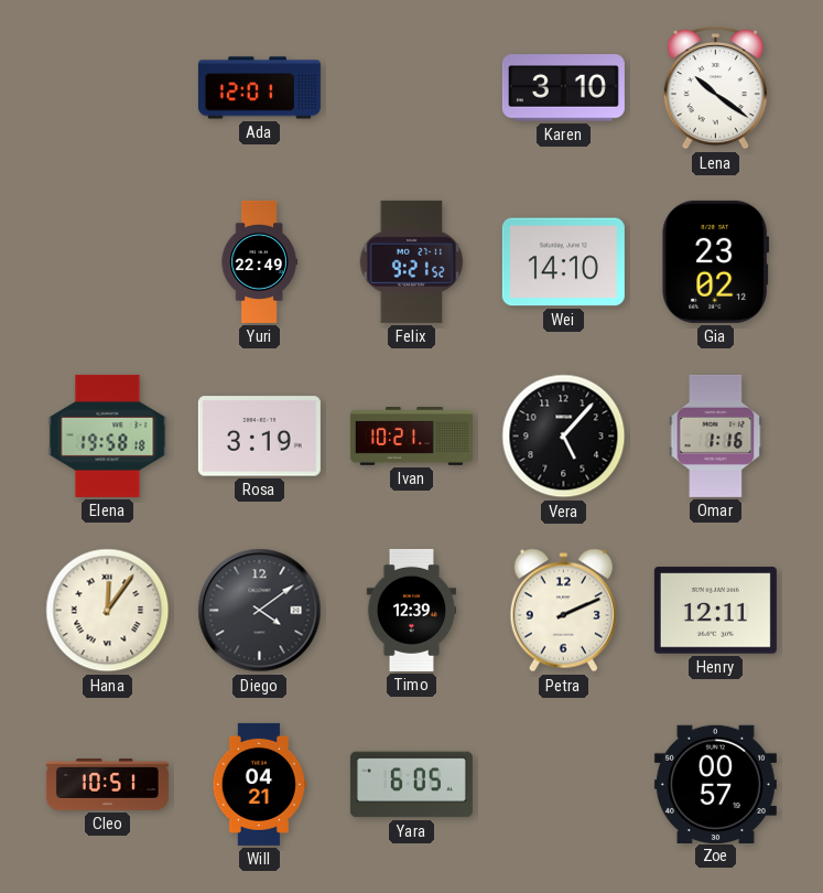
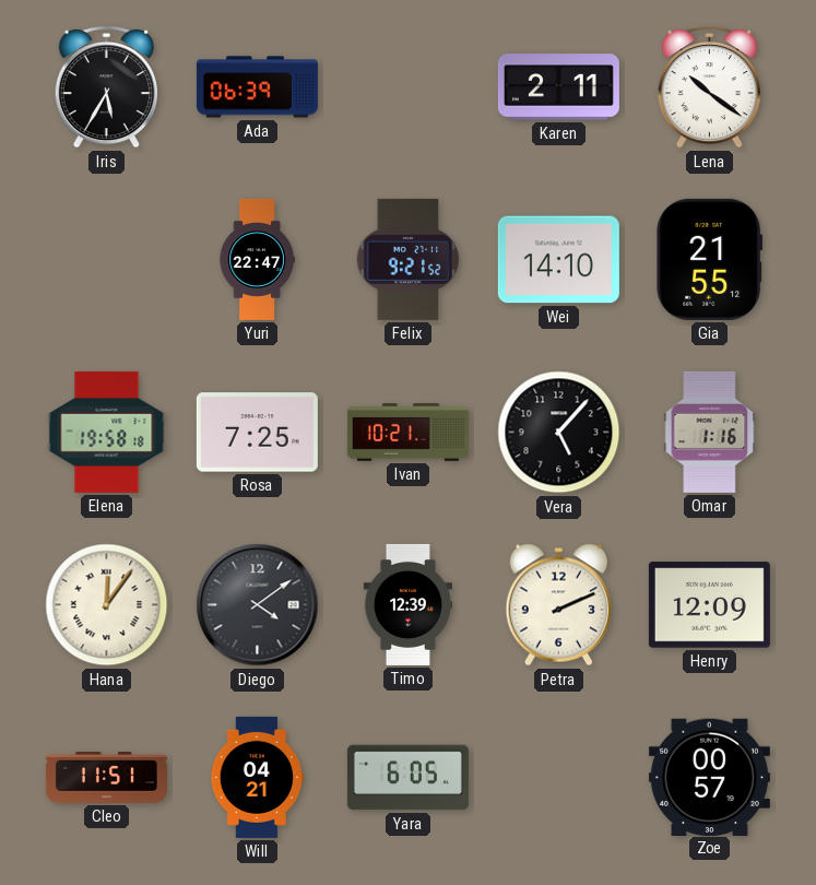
Iris: none -> 5:35
Ada: 12:01 -> 06:39
Karen: 3:10 -> 2:11
Yuri: 22:49 -> 22:47
Gia: 23:02 -> 21:55
Rosa: 3:19 -> 7:25
Henry: 12:11 -> 12:09
Cleo: 10:51 -> 11:51
